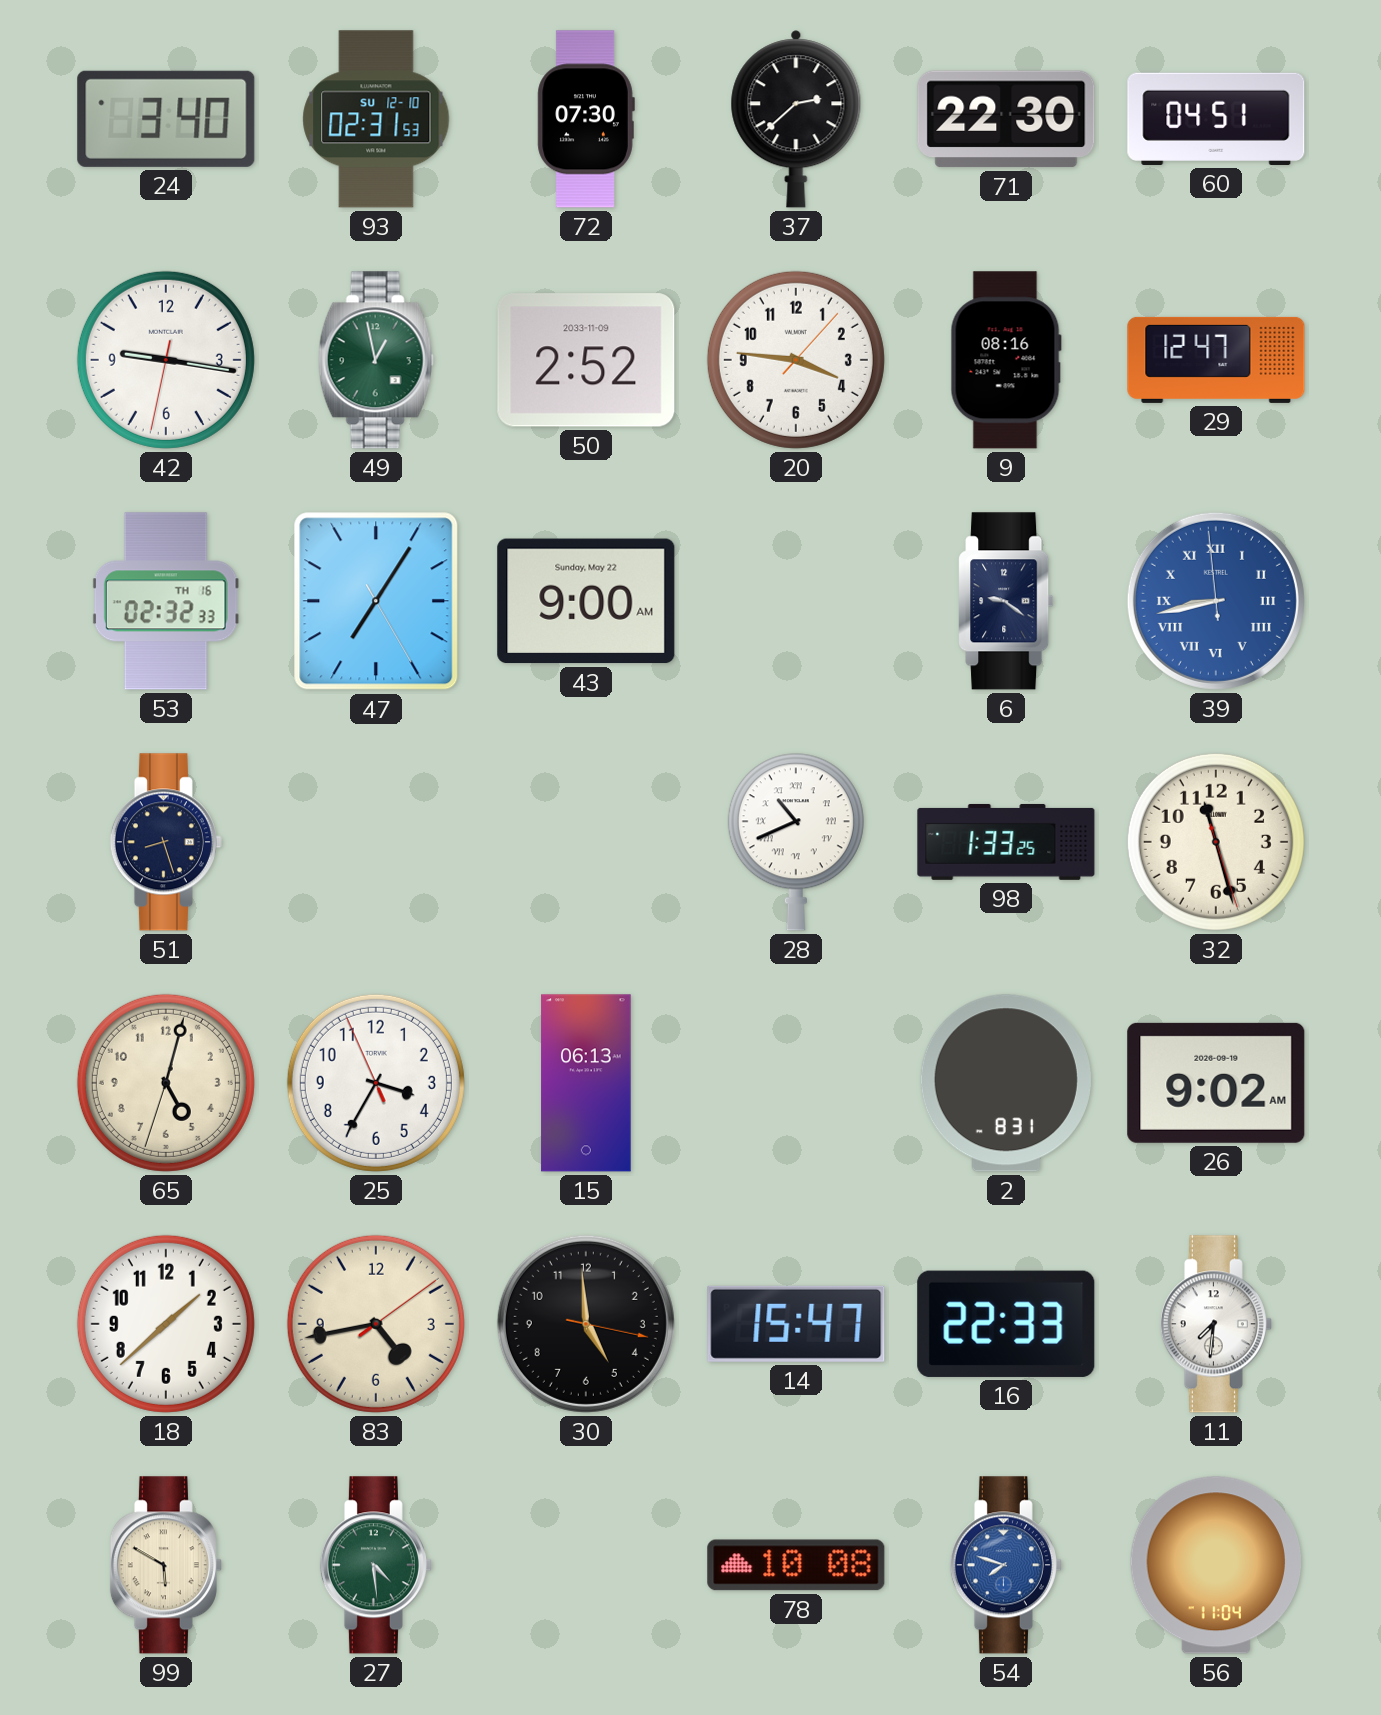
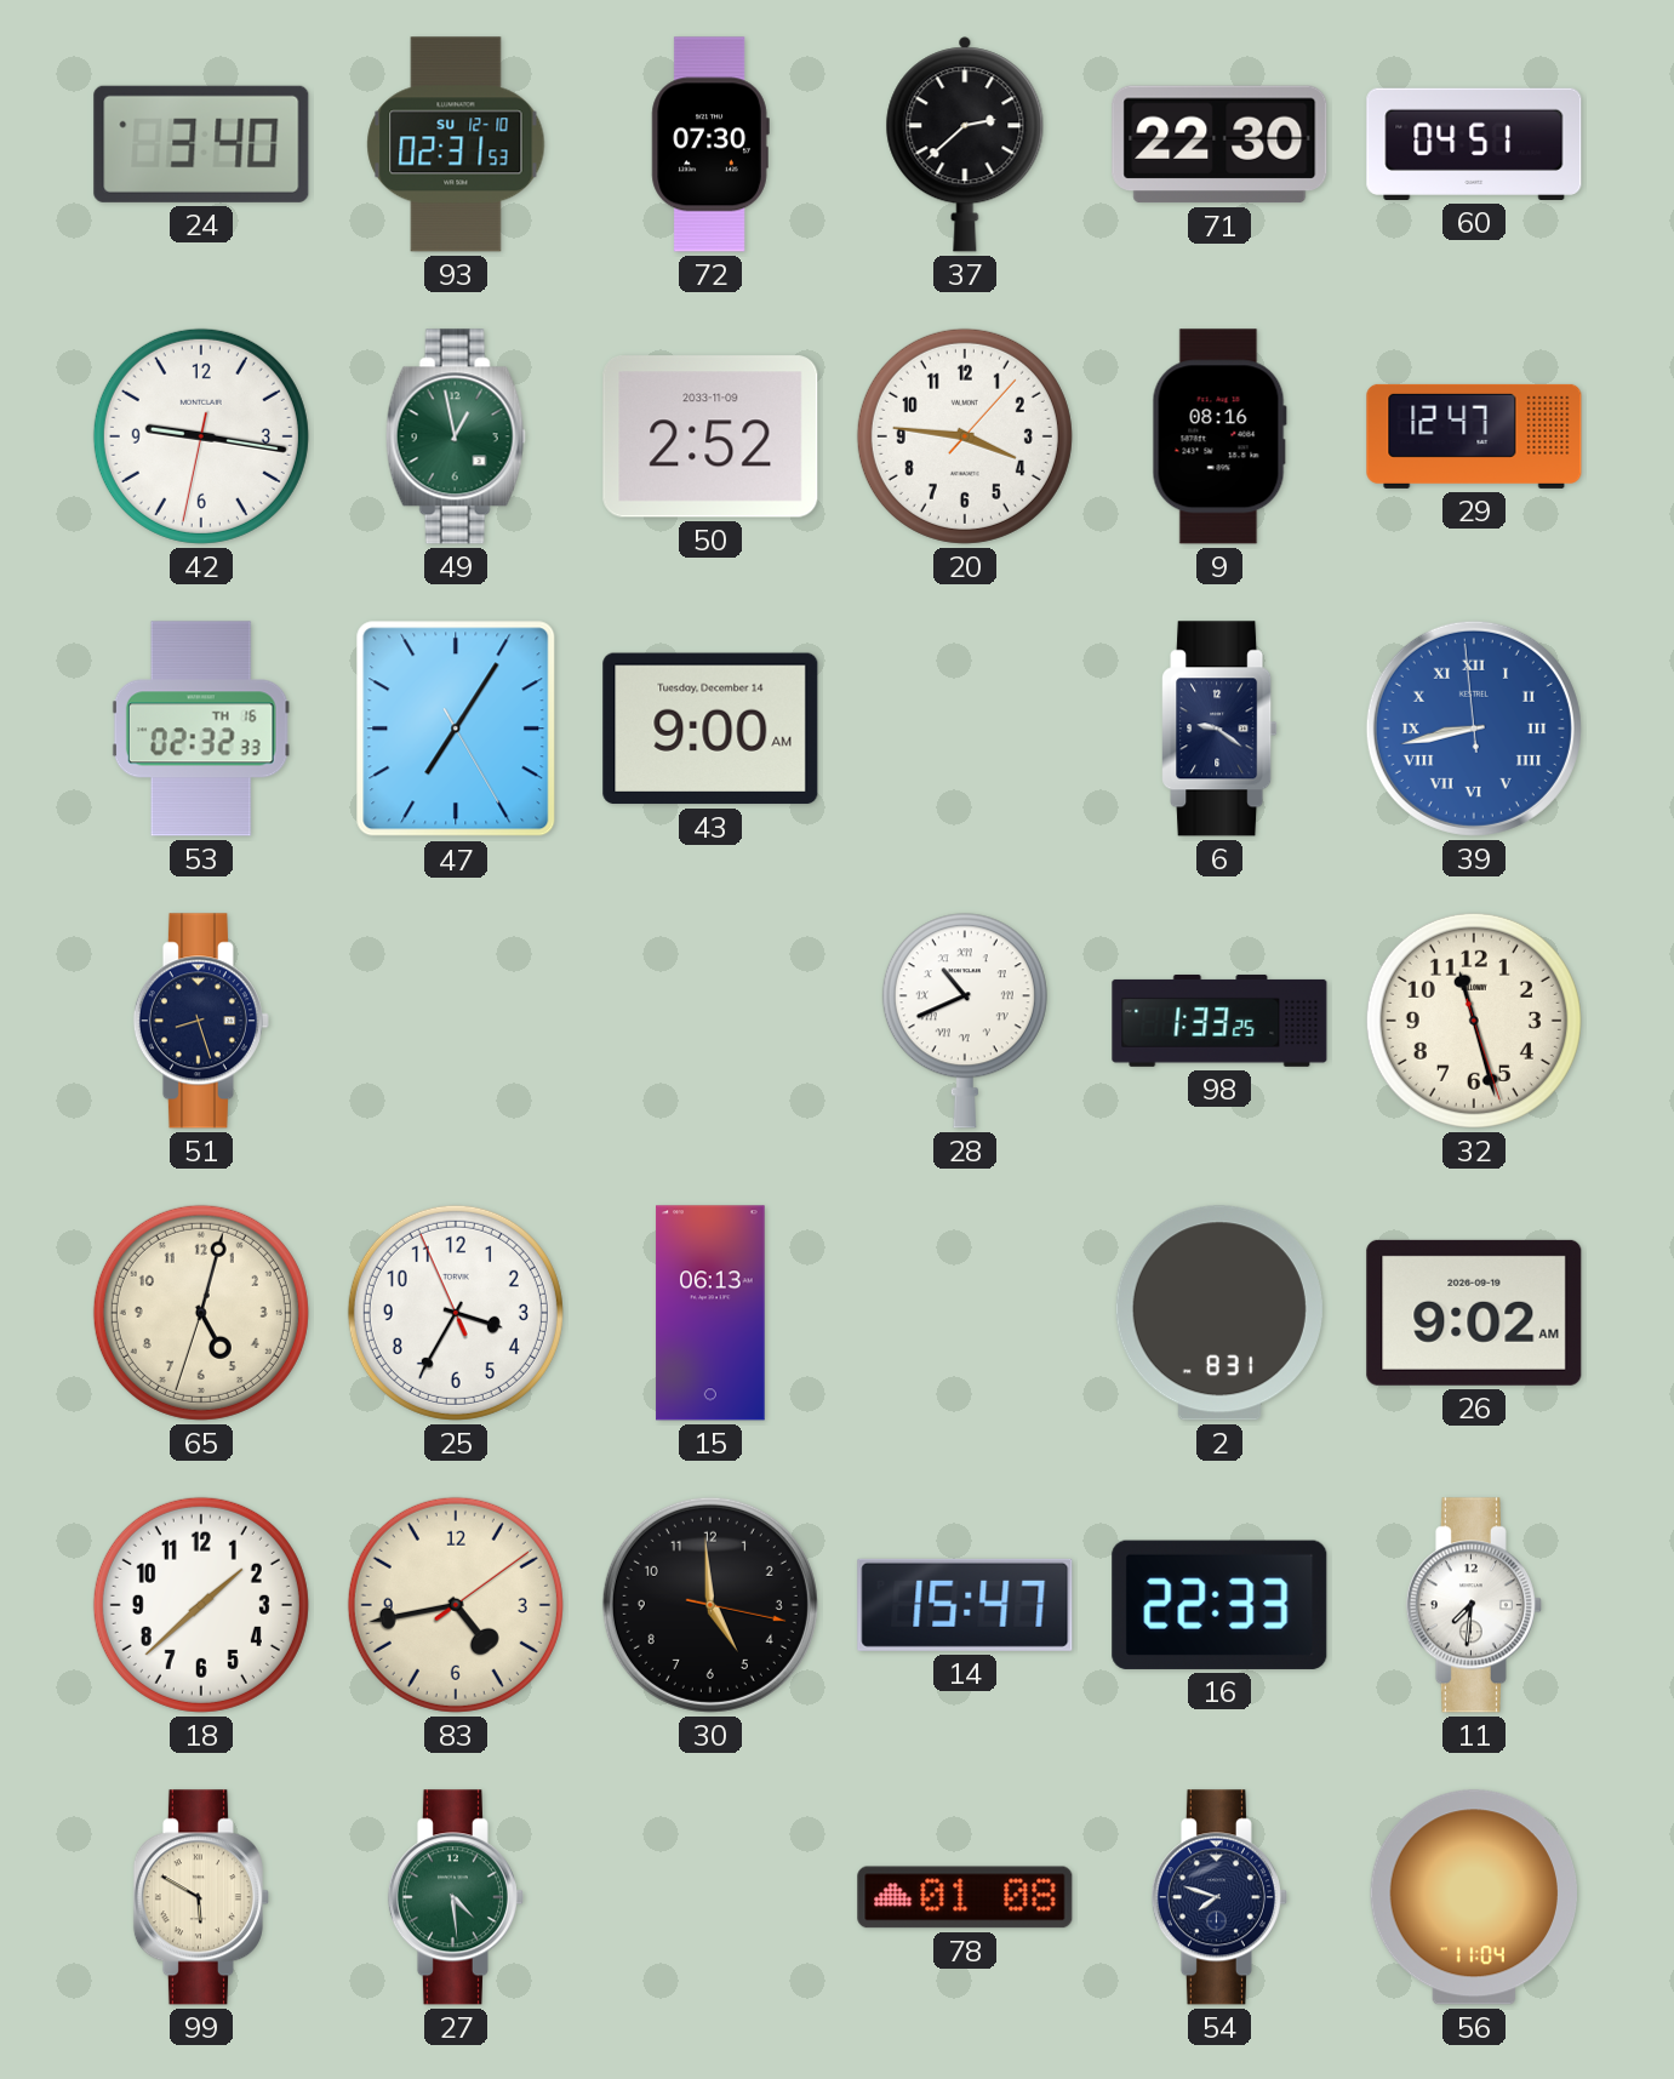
43 date: Sunday, May 22 -> Tuesday, December 14
78: 10:08 -> 01:08
54 dial: blue -> navy
